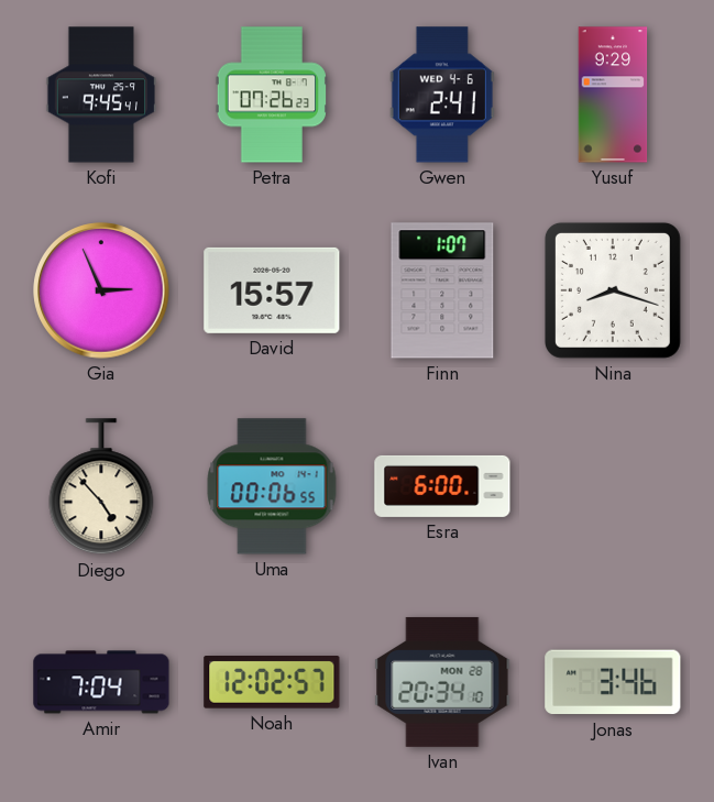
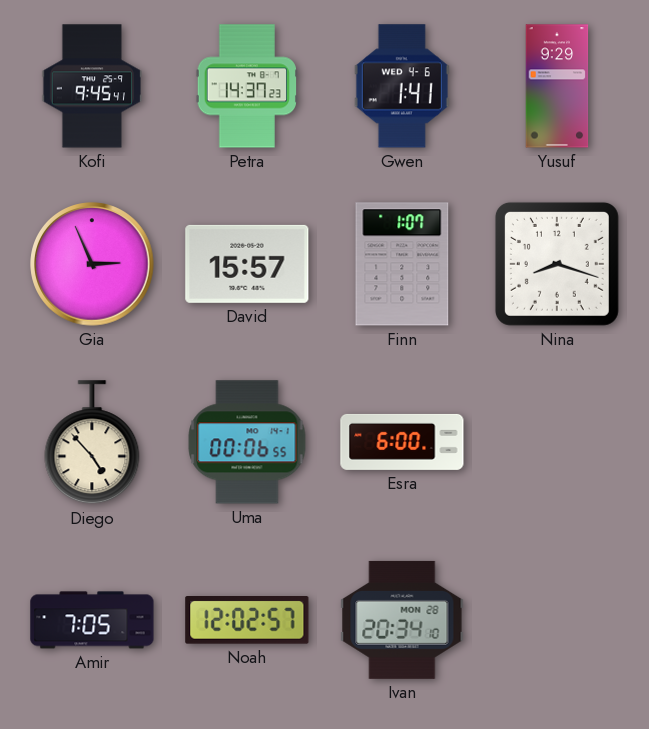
Petra: 07:26 -> 14:37
Gwen: 2:41 -> 1:41
Amir: 7:04 -> 7:05
Jonas: 3:46 -> none
